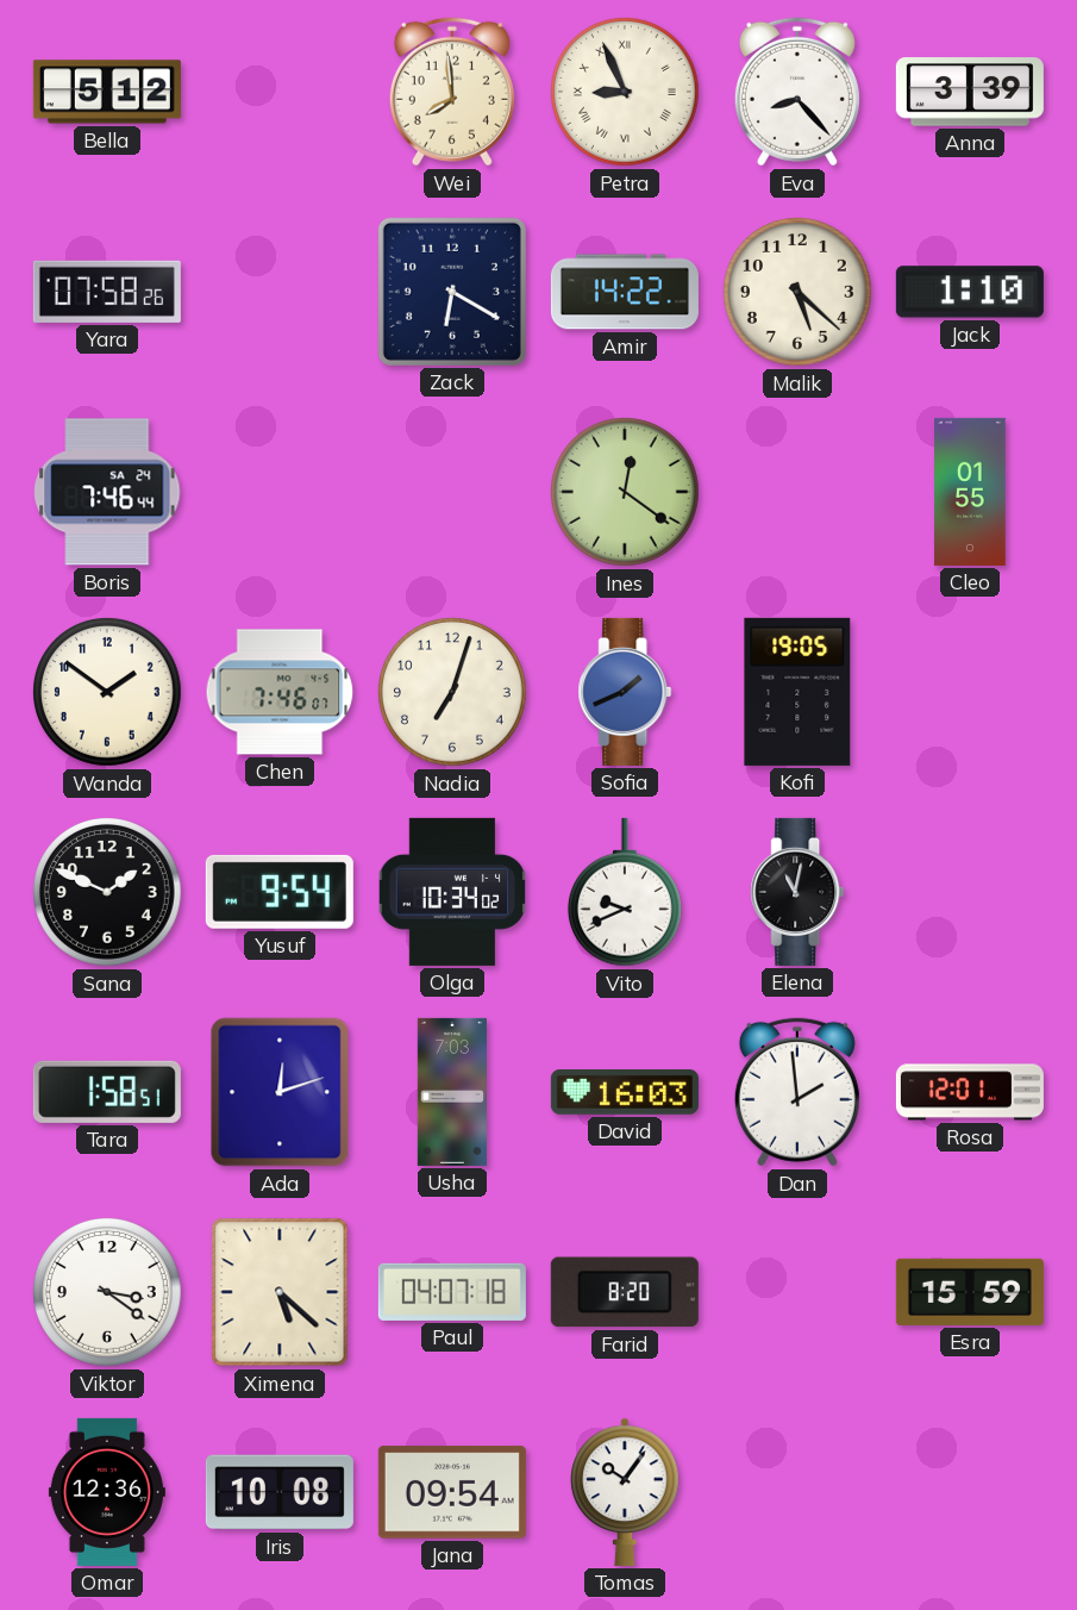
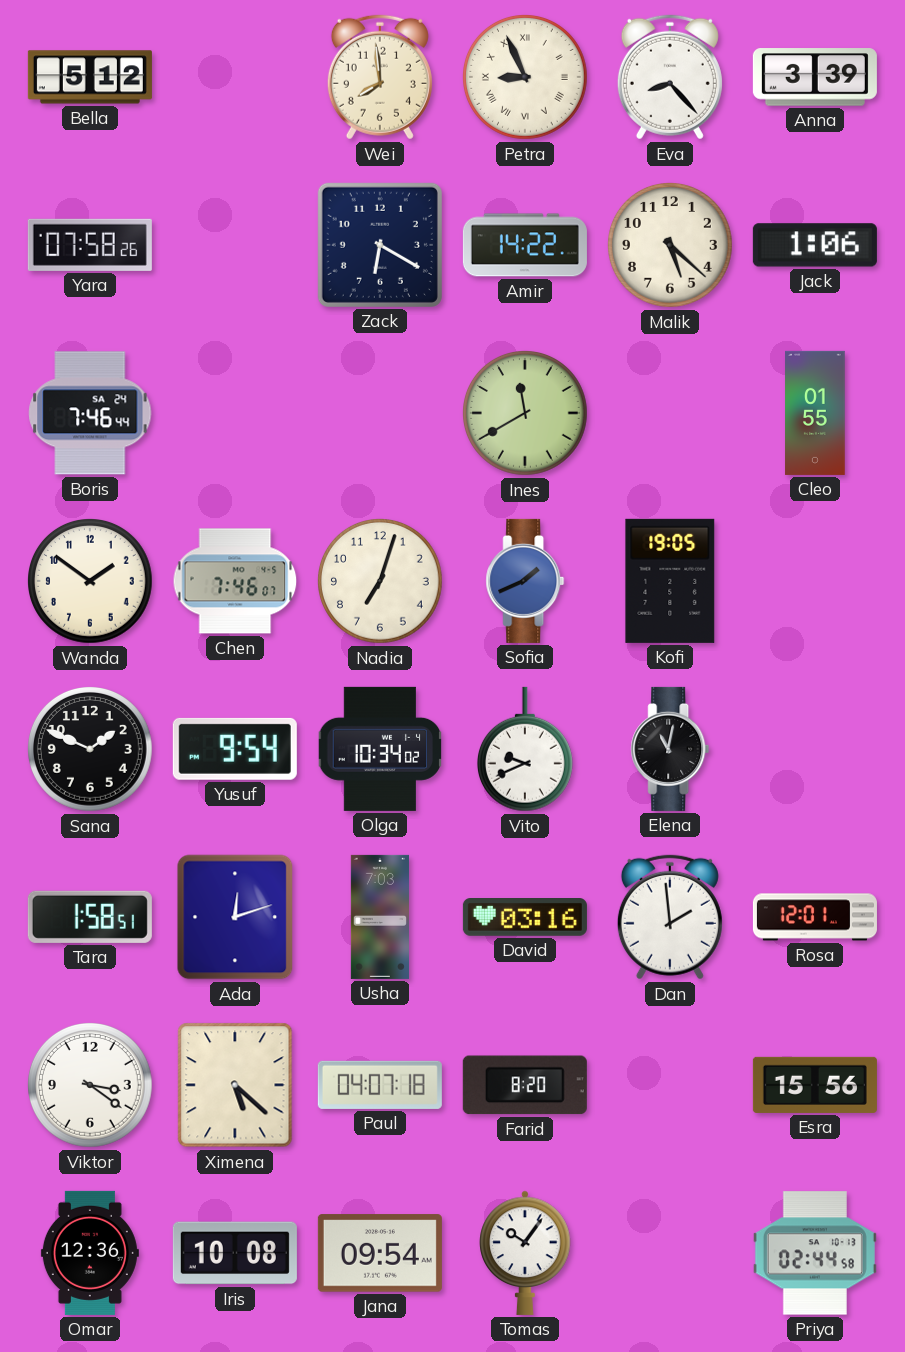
Jack: 1:10 -> 1:06
Ines: 12:21 -> 11:40
David: 16:03 -> 03:16
Esra: 15:59 -> 15:56
Priya: none -> 02:44
